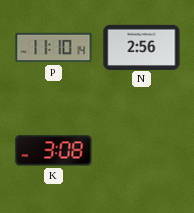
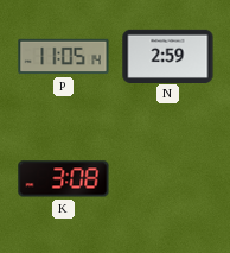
P: 11:10 -> 11:05
N: 2:56 -> 2:59
